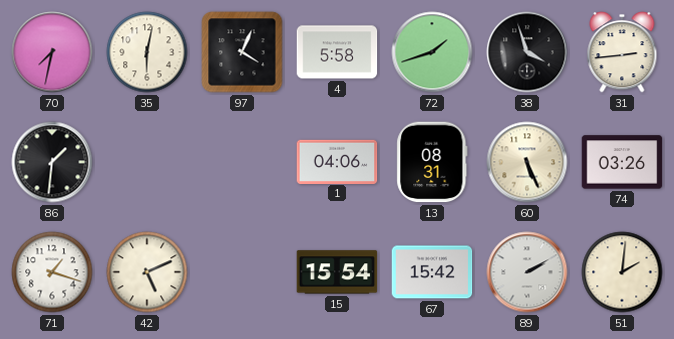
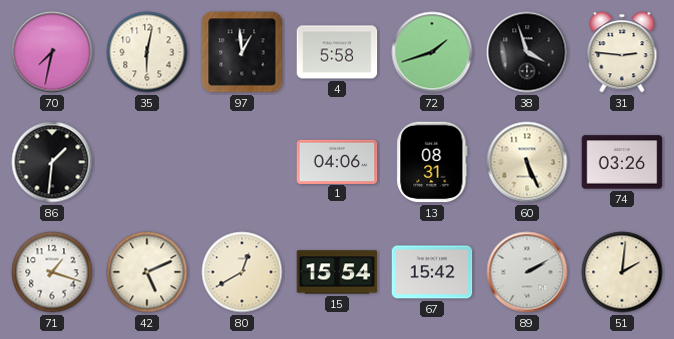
97: 4:04 -> 12:59
31: 2:44 -> 2:46
80: none -> 12:40
